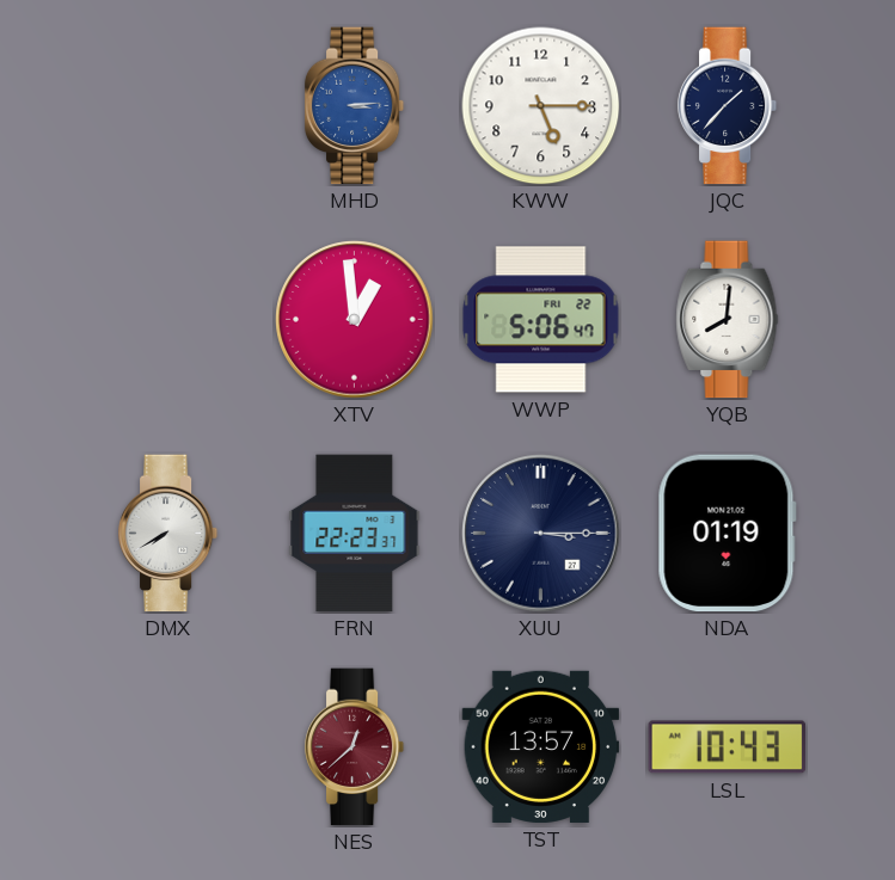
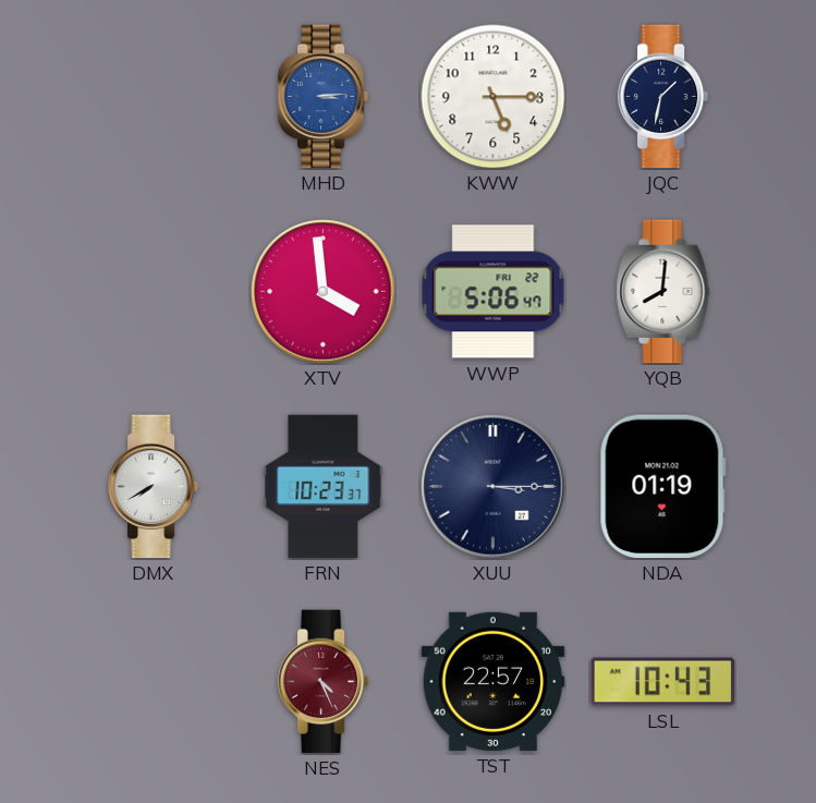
JQC: 1:37 -> 1:32
XTV: 12:59 -> 3:59
FRN: 22:23 -> 10:23
NES: 12:38 -> 4:26
TST: 13:57 -> 22:57
